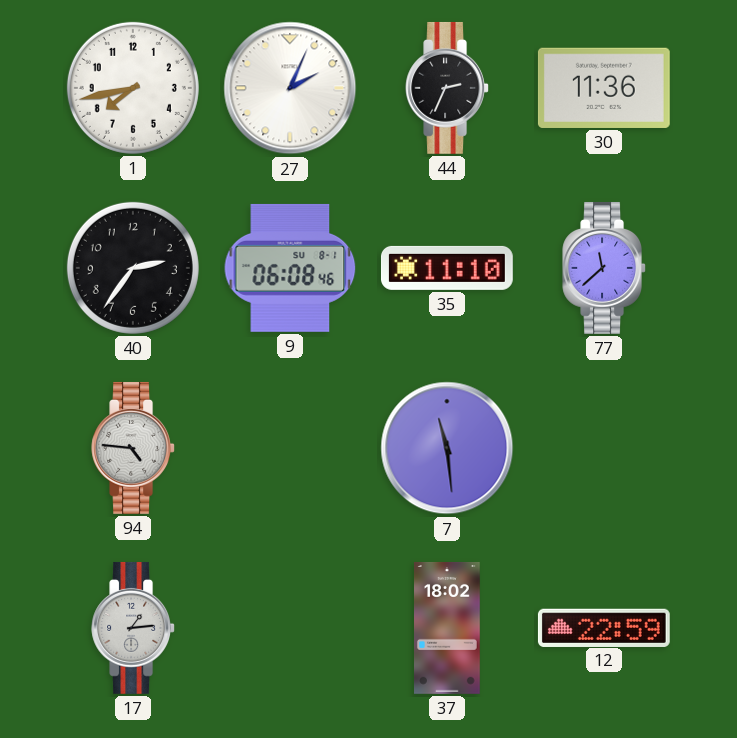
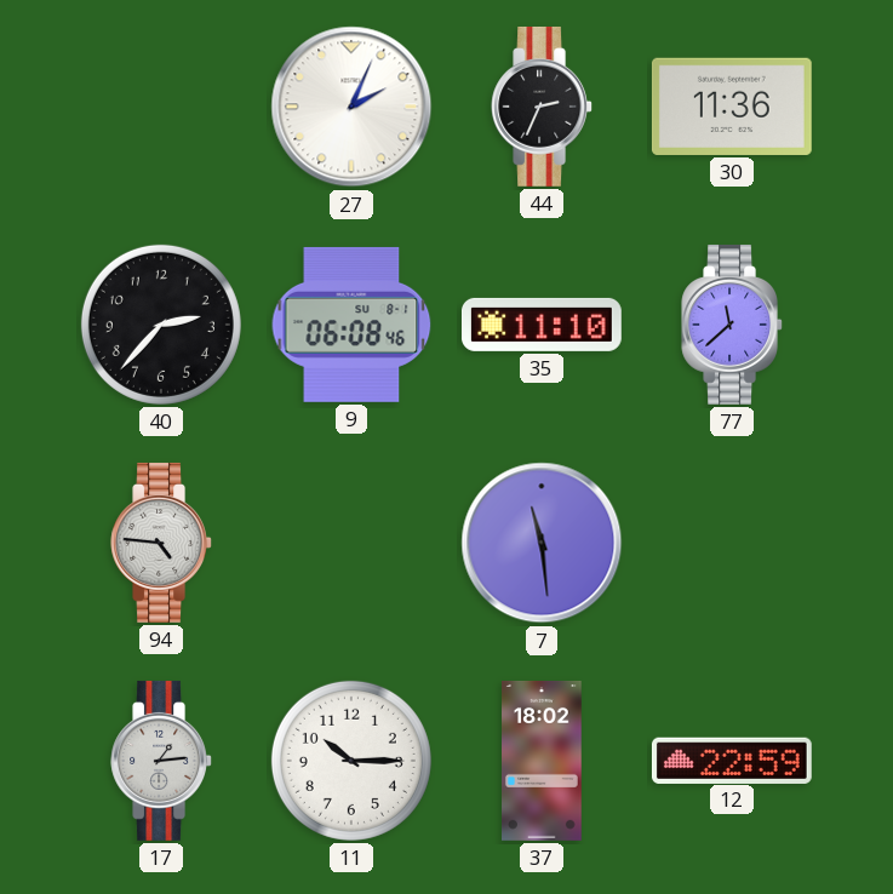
1: 7:43 -> none
40: 2:36 -> 2:37
11: none -> 10:15
